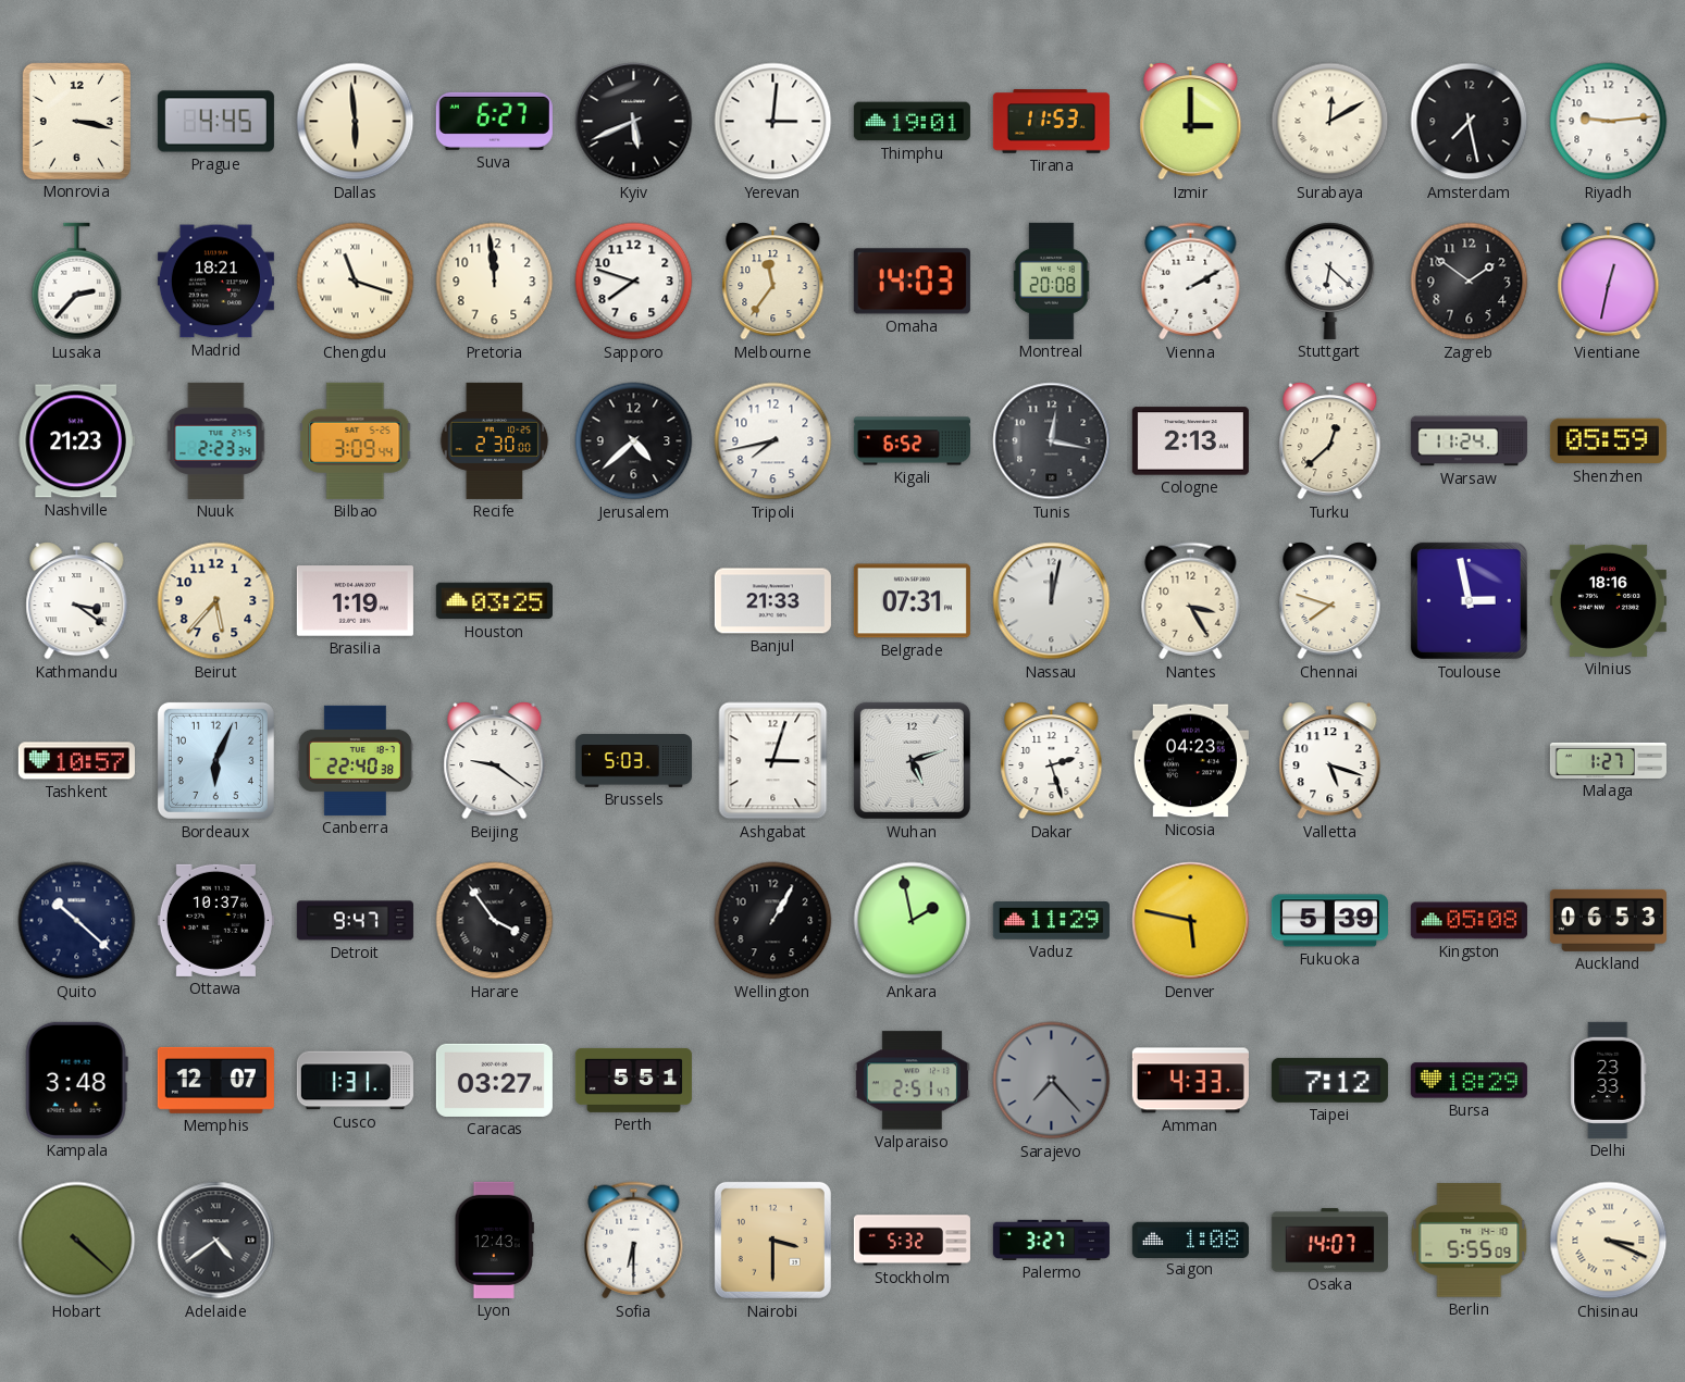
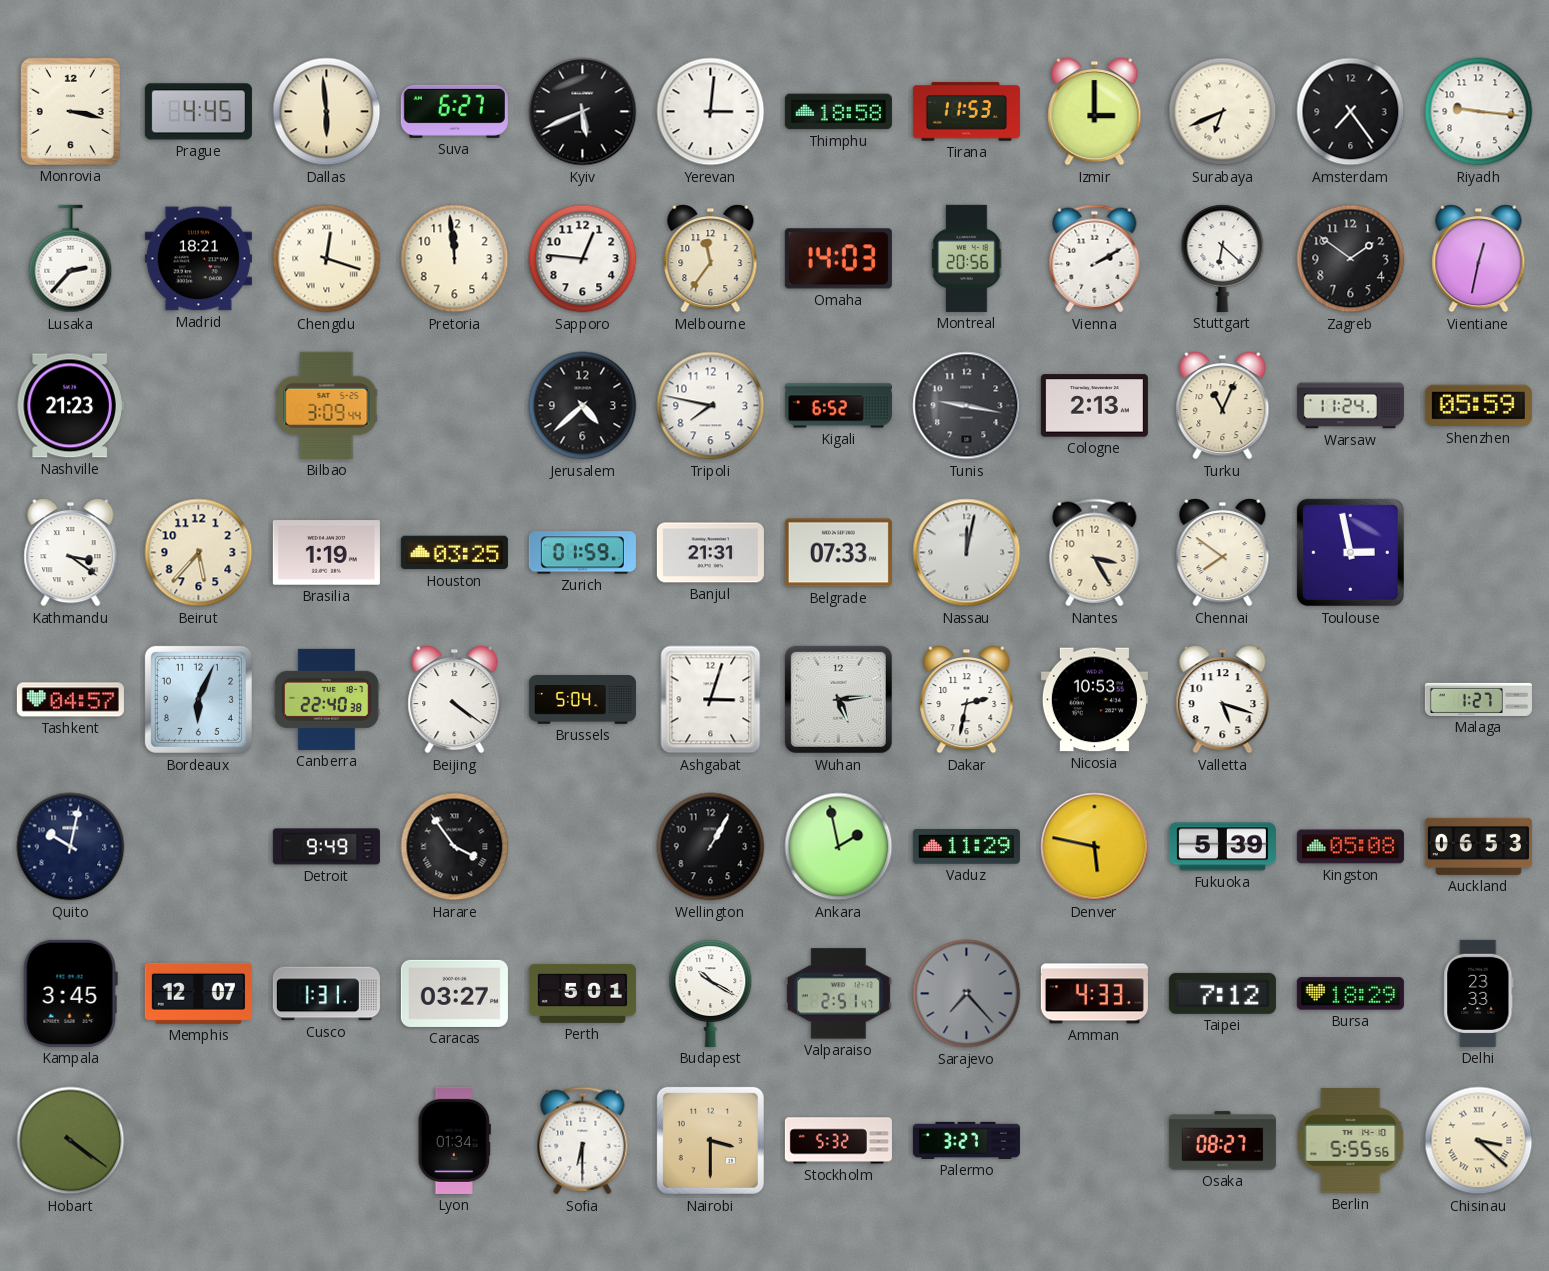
Thimphu: 19:01 -> 18:58
Surabaya: 12:10 -> 6:41
Amsterdam: 7:28 -> 7:24
Riyadh: 9:14 -> 9:16
Chengdu: 11:18 -> 12:18
Sapporo: 7:48 -> 12:46
Montreal: 20:08 -> 20:56
Nuuk: 2:23 -> none
Recife: 2:30 -> none
Tripoli: 7:43 -> 7:47
Tunis: 12:17 -> 9:17
Turku: 12:38 -> 11:04
Zurich: none -> 01:59
Banjul: 21:33 -> 21:31
Belgrade: 07:31 -> 07:33
Chennai: 7:48 -> 7:51
Vilnius: 18:16 -> none
Tashkent: 10:57 -> 04:57
Beijing: 9:21 -> 4:21
Brussels: 5:03 -> 5:04
Wuhan: 5:12 -> 5:14
Dakar: 2:27 -> 2:32
Nicosia: 04:23 -> 10:53
Quito: 10:22 -> 10:02
Ottawa: 10:37 -> none
Detroit: 9:47 -> 9:49
Kampala: 3:48 -> 3:45
Perth: 5:51 -> 5:01
Budapest: none -> 10:20
Hobart: 4:22 -> 4:21
Adelaide: 4:39 -> none
Lyon: 12:43 -> 01:34
Saigon: 1:08 -> none
Osaka: 14:07 -> 08:27
Berlin: 5:55:09 -> 5:55:56
Chisinau: 3:19 -> 3:22
